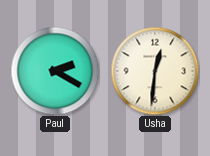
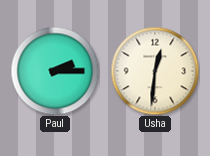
Paul: 2:20 -> 2:15
